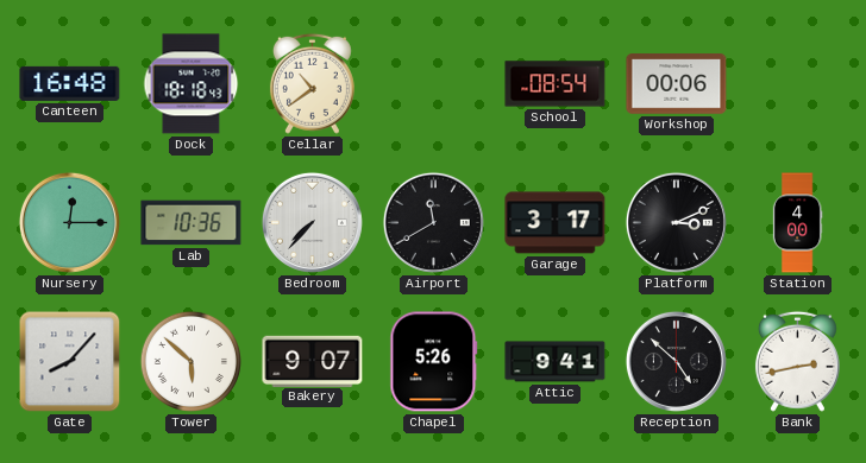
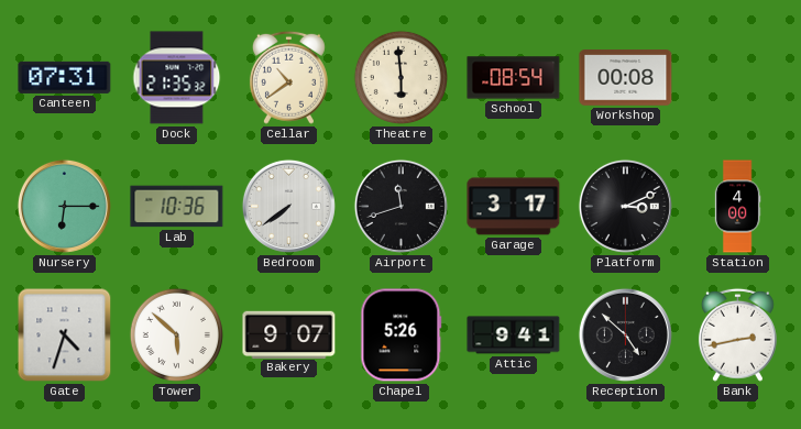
Canteen: 16:48 -> 07:31
Dock: 18:18 -> 21:35
Theatre: none -> 5:59
Workshop: 00:06 -> 00:08
Nursery: 12:15 -> 6:15
Bedroom: 7:37 -> 7:39
Airport: 11:40 -> 11:42
Gate: 8:07 -> 4:33
